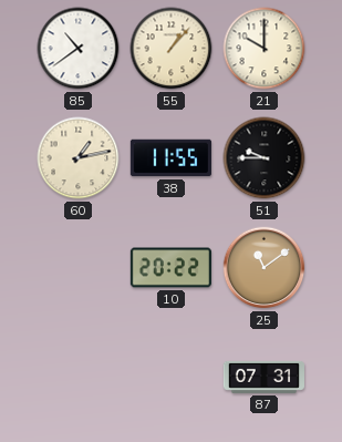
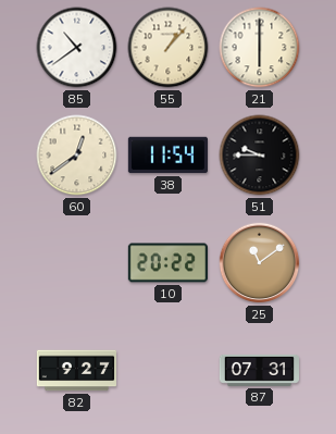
21: 10:00 -> 6:00
60: 1:13 -> 12:39
38: 11:55 -> 11:54
82: none -> 9:27
